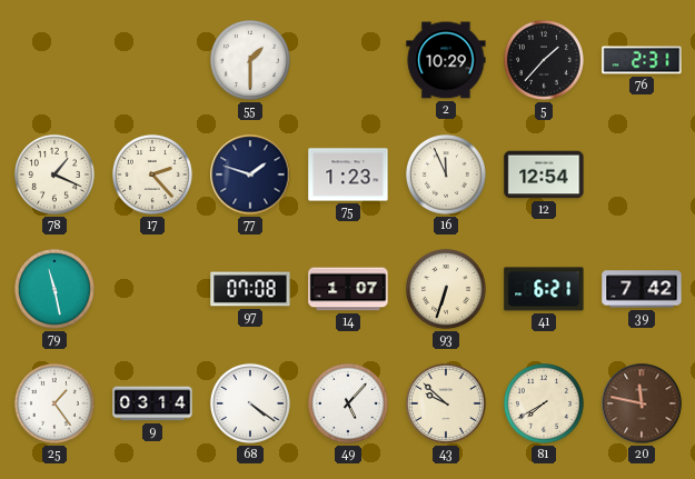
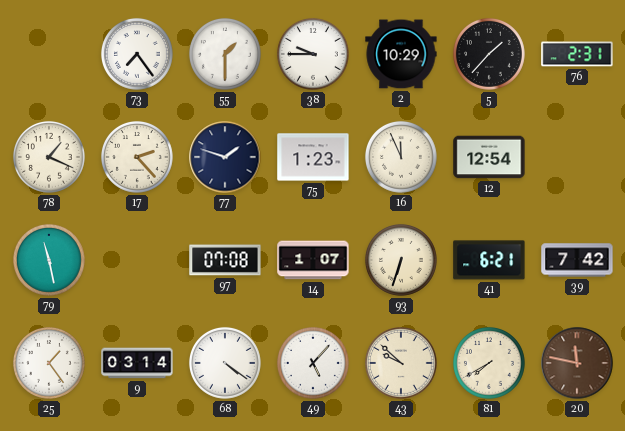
73: none -> 7:24
38: none -> 9:45
